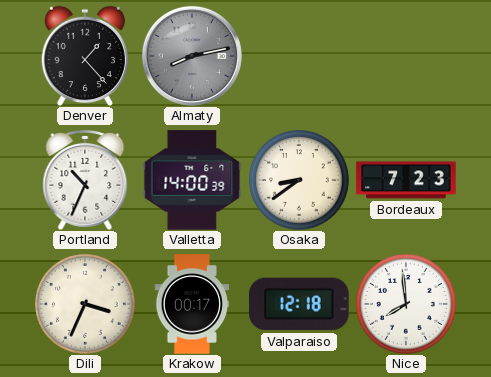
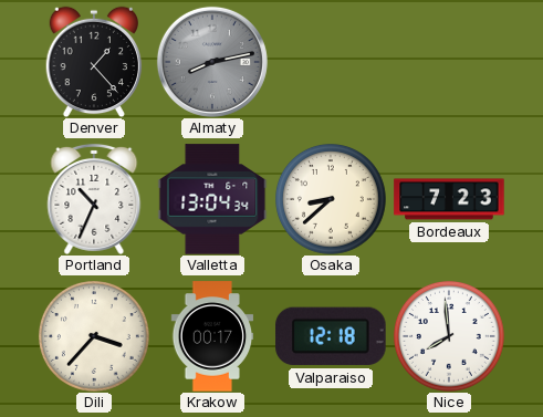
Valletta: 14:00 -> 13:04
Osaka: 8:39 -> 8:38
Dili: 3:34 -> 3:37
